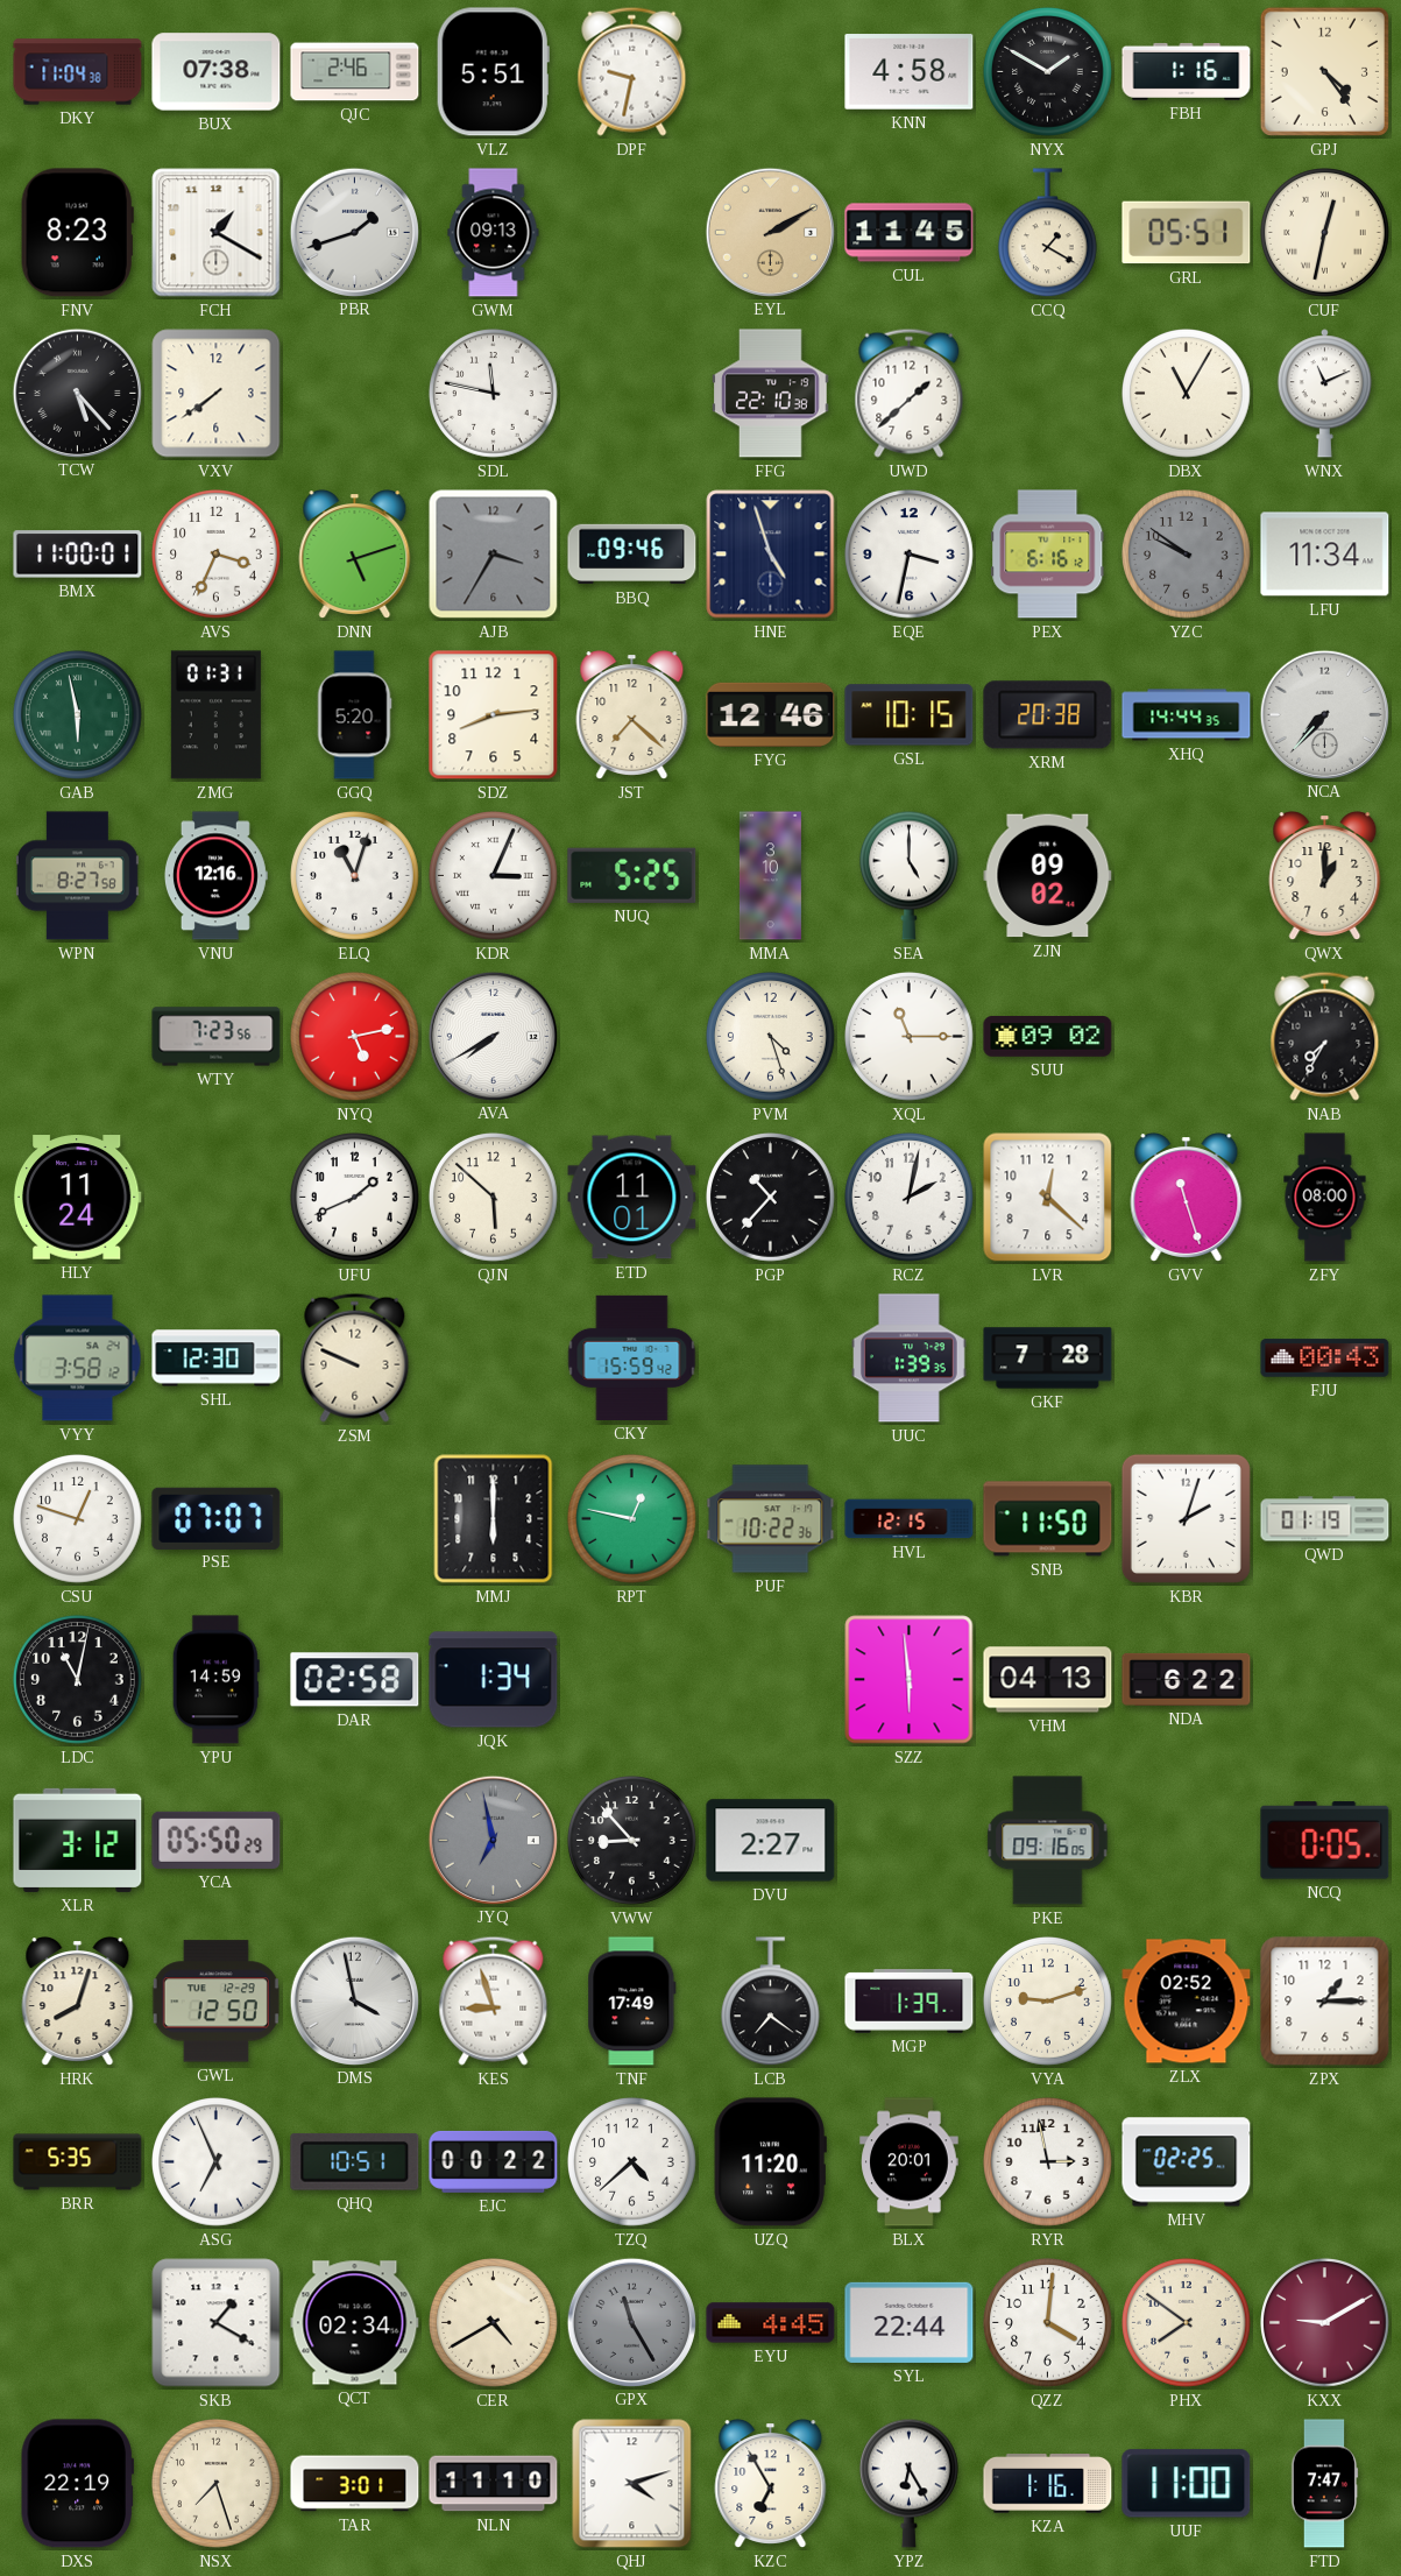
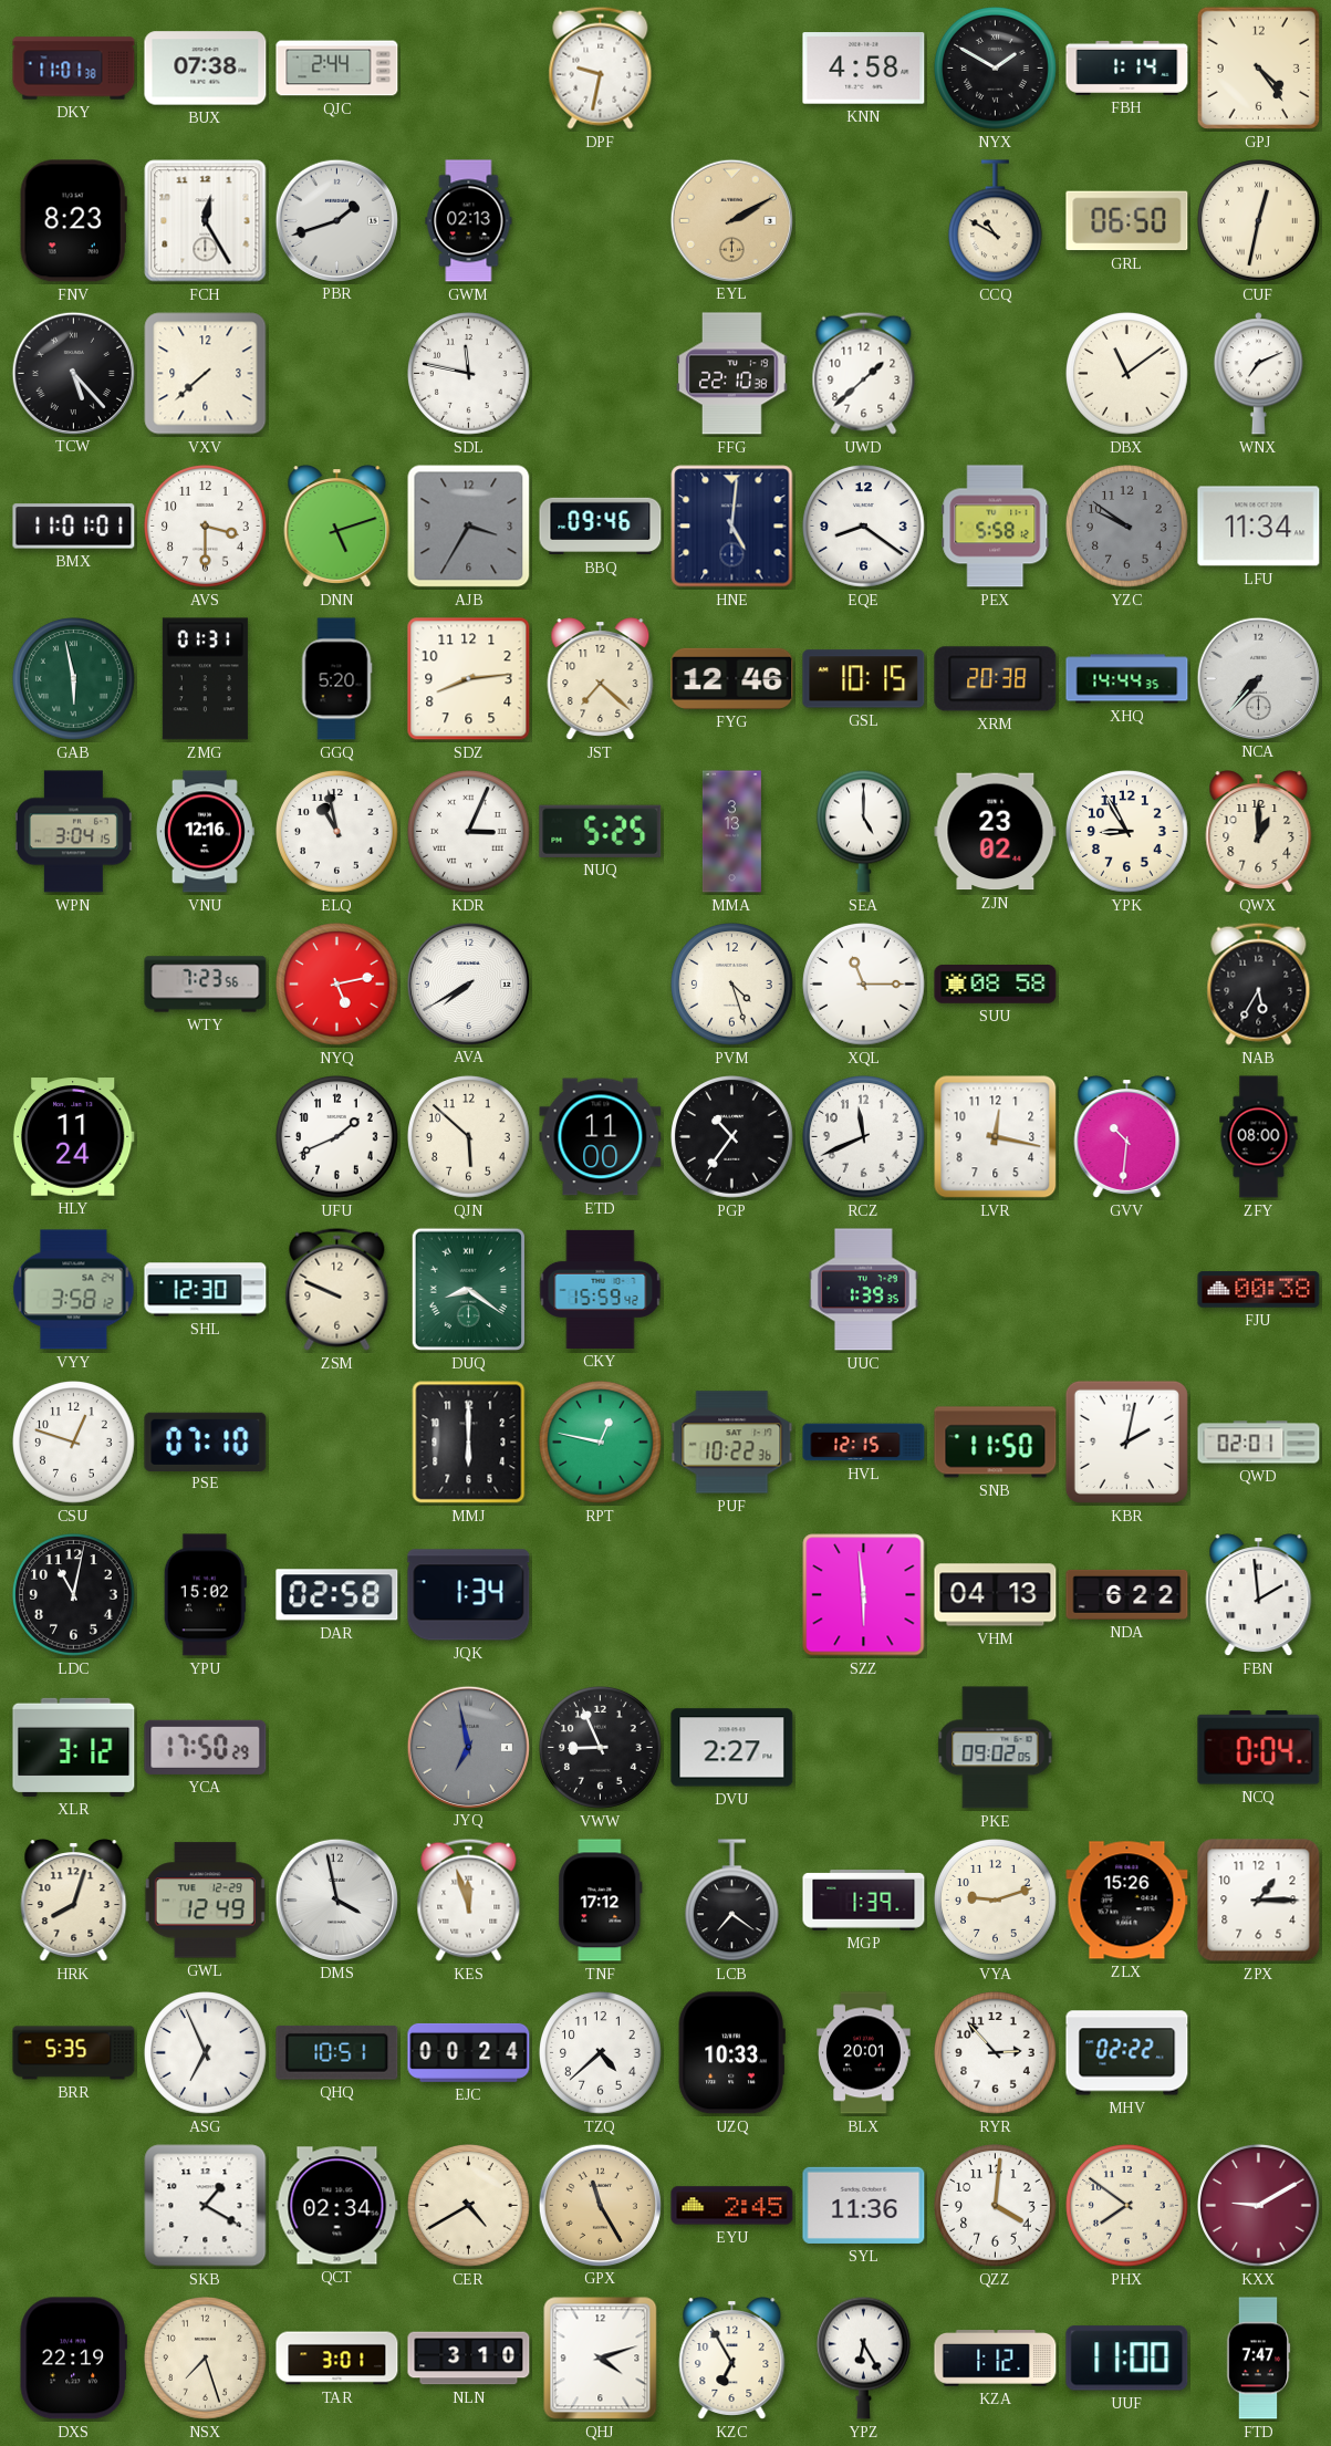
DKY: 11:04 -> 11:01
QJC: 2:46 -> 2:44
VLZ: 5:51 -> none
FBH: 1:16 -> 1:14
FCH: 1:20 -> 12:25
GWM: 09:13 -> 02:13
CUL: 11:45 -> none
CCQ: 1:20 -> 10:50
GRL: 05:51 -> 06:50
VXV: 7:39 -> 7:38
DBX: 11:05 -> 11:09
WNX: 11:11 -> 7:11
BMX: 11:00 -> 11:01
AVS: 3:34 -> 3:30
HNE: 4:57 -> 5:01
EQE: 3:32 -> 8:21
PEX: 6:16 -> 5:58
WPN: 8:27 -> 3:04
ELQ: 11:03 -> 10:58
MMA: 3:10 -> 3:13
ZJN: 09:02 -> 23:02
YPK: none -> 8:55
SUU: 09:02 -> 08:58
NAB: 7:35 -> 5:35
ETD: 11:01 -> 11:00
PGP: 10:37 -> 10:36
RCZ: 2:02 -> 11:41
LVR: 12:22 -> 12:17
GVV: 11:27 -> 10:31
DUQ: none -> 8:21
GKF: 7:28 -> none
FJU: 00:43 -> 00:38
PSE: 07:07 -> 07:10
KBR: 2:03 -> 2:02
QWD: 01:19 -> 02:01
YPU: 14:59 -> 15:02
FBN: none -> 1:59
YCA: 05:50 -> 17:50
VWW: 8:53 -> 8:56
PKE: 09:16 -> 09:02
NCQ: 0:05 -> 0:04
GWL: 12:50 -> 12:49
KES: 8:57 -> 11:57
TNF: 17:49 -> 17:12
ZLX: 02:52 -> 15:26
EJC: 00:22 -> 00:24
UZQ: 11:20 -> 10:33
RYR: 2:58 -> 2:53
MHV: 02:25 -> 02:22
GPX dial: grey -> champagne
EYU: 4:45 -> 2:45
SYL: 22:44 -> 11:36
NLN: 11:10 -> 3:10
KZA: 1:16 -> 1:12
